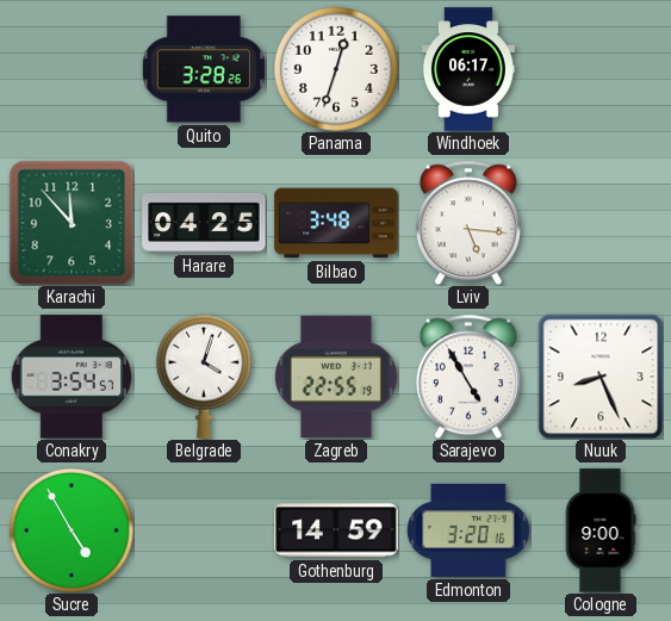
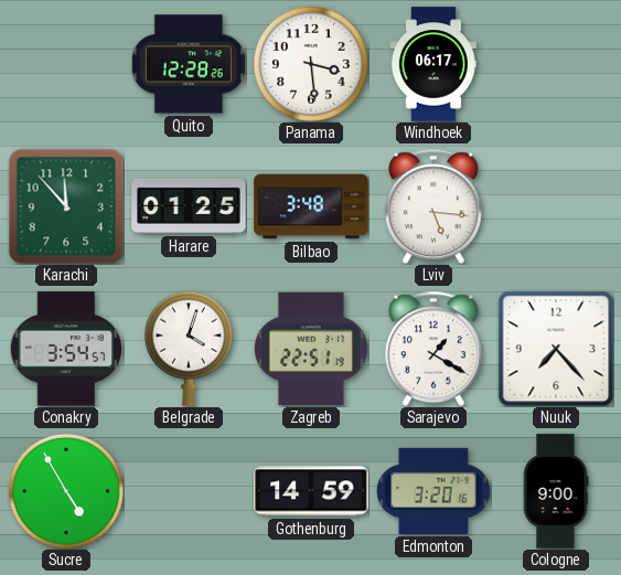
Quito: 3:28 -> 12:28
Panama: 12:33 -> 3:29
Harare: 04:25 -> 01:25
Zagreb: 22:55 -> 22:51
Sarajevo: 4:55 -> 1:20
Nuuk: 8:26 -> 7:23
